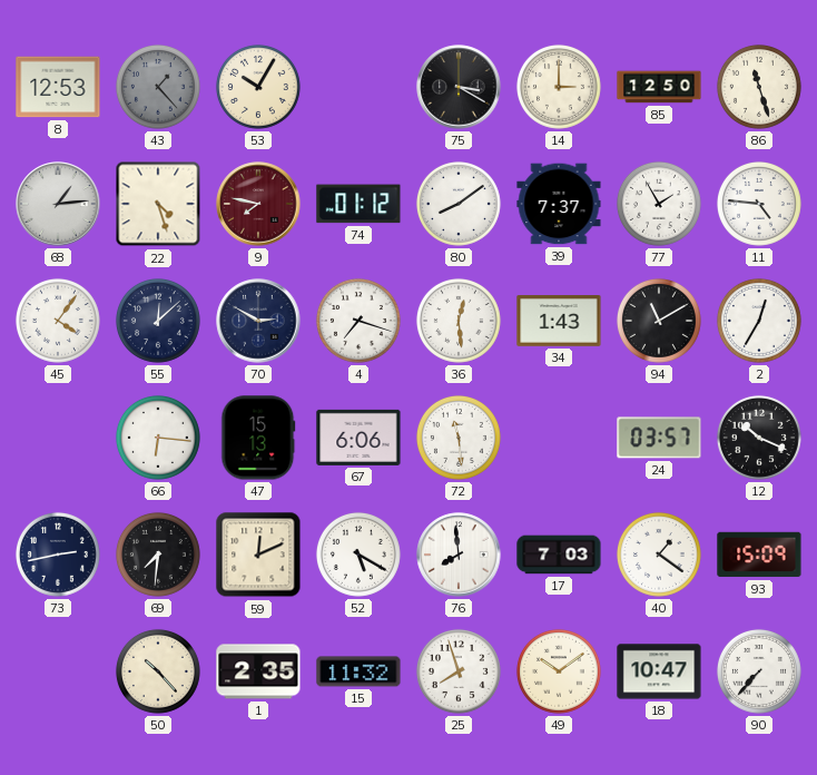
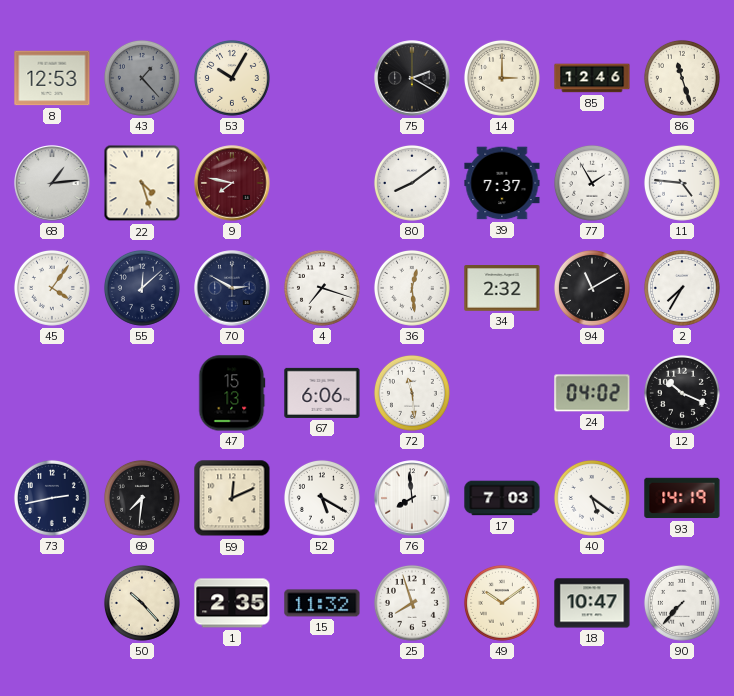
75: 3:20 -> 2:20
85: 12:50 -> 12:46
74: 01:12 -> none
34: 1:43 -> 2:32
2: 12:35 -> 7:35
66: 6:16 -> none
24: 03:57 -> 04:02
40: 1:21 -> 5:21
93: 15:09 -> 14:19
